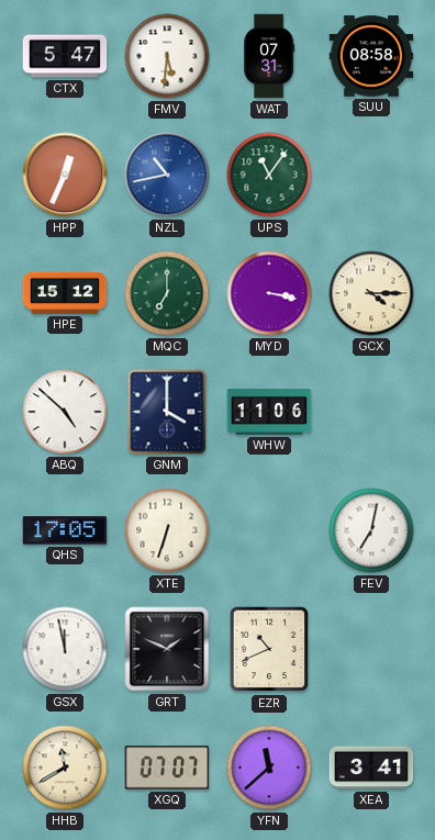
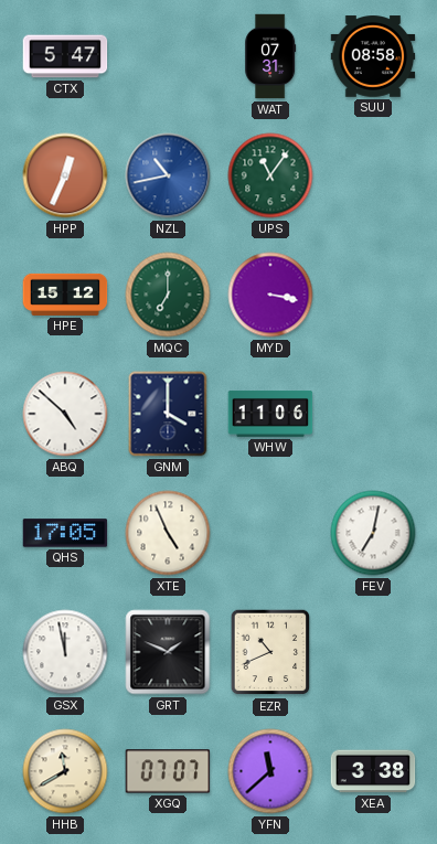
FMV: 5:31 -> none
GCX: 4:15 -> none
XTE: 6:33 -> 4:56
XEA: 3:41 -> 3:38
